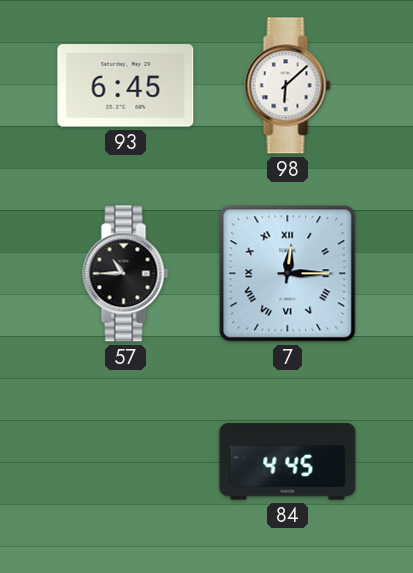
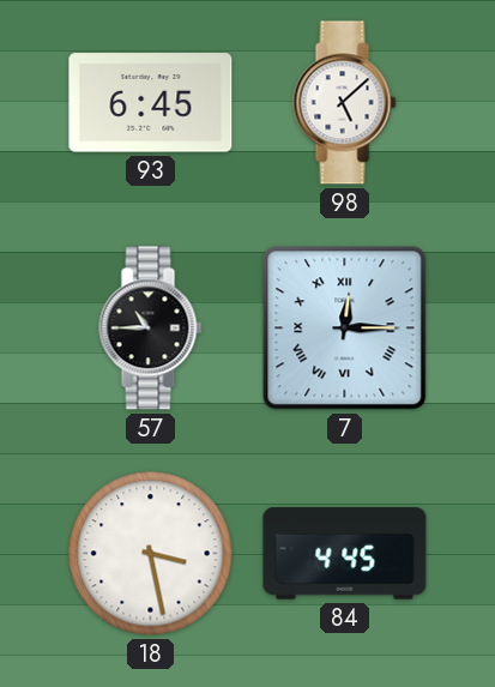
98: 6:08 -> 5:08
18: none -> 3:28
